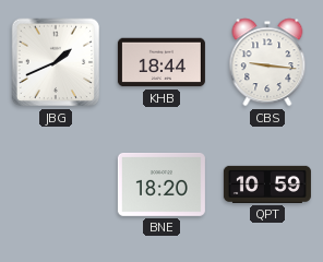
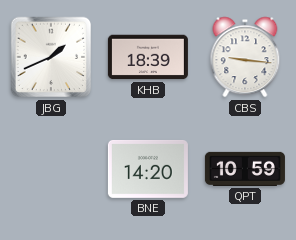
KHB: 18:44 -> 18:39
BNE: 18:20 -> 14:20
